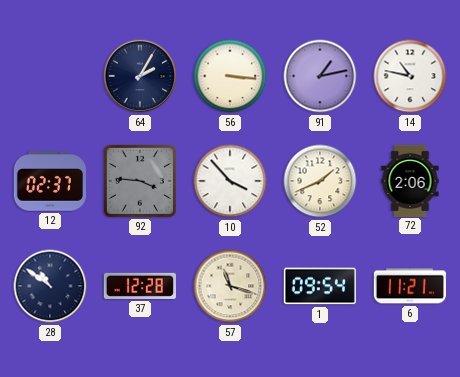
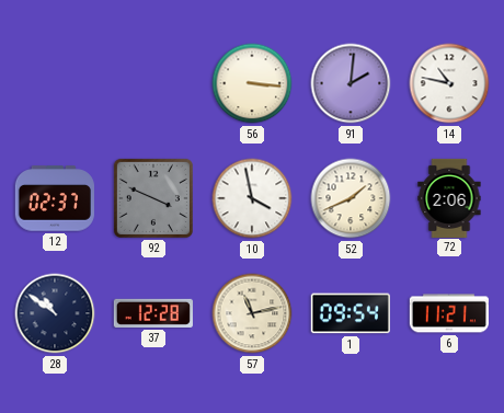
64: 2:05 -> none
91: 1:13 -> 2:01
92: 3:46 -> 3:49
10: 3:53 -> 3:58
57: 11:18 -> 11:13
